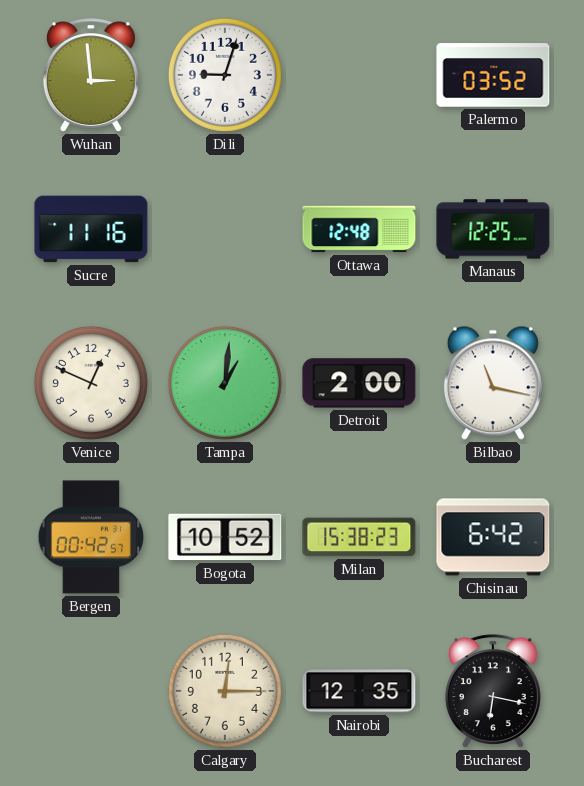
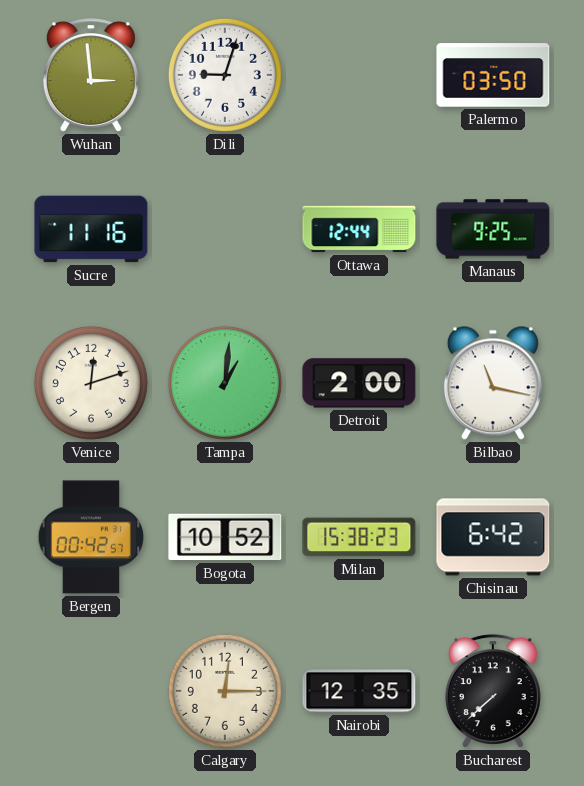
Palermo: 03:52 -> 03:50
Ottawa: 12:48 -> 12:44
Manaus: 12:25 -> 9:25
Venice: 12:49 -> 12:12
Bucharest: 6:17 -> 7:38
